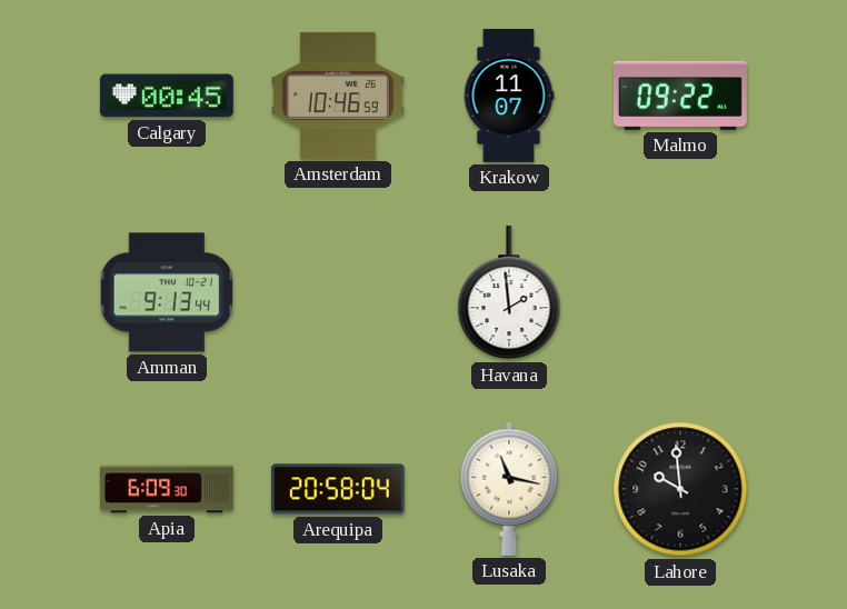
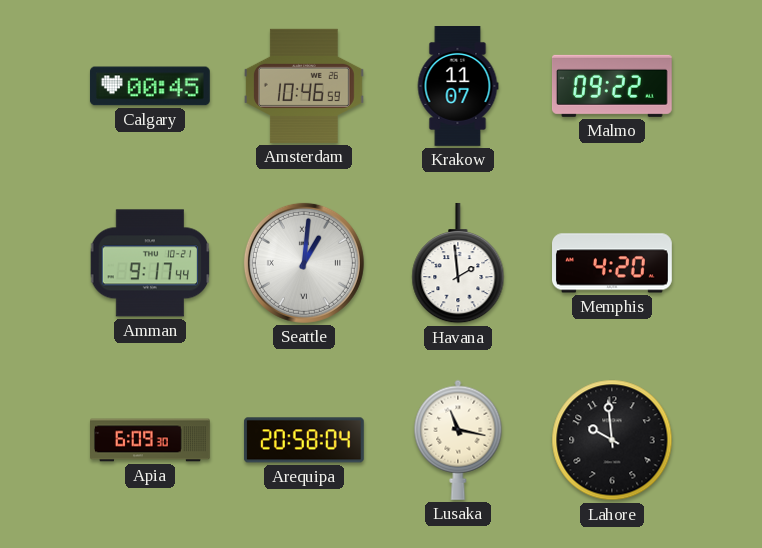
Amman: 9:13 -> 9:17
Seattle: none -> 1:01
Memphis: none -> 4:20
